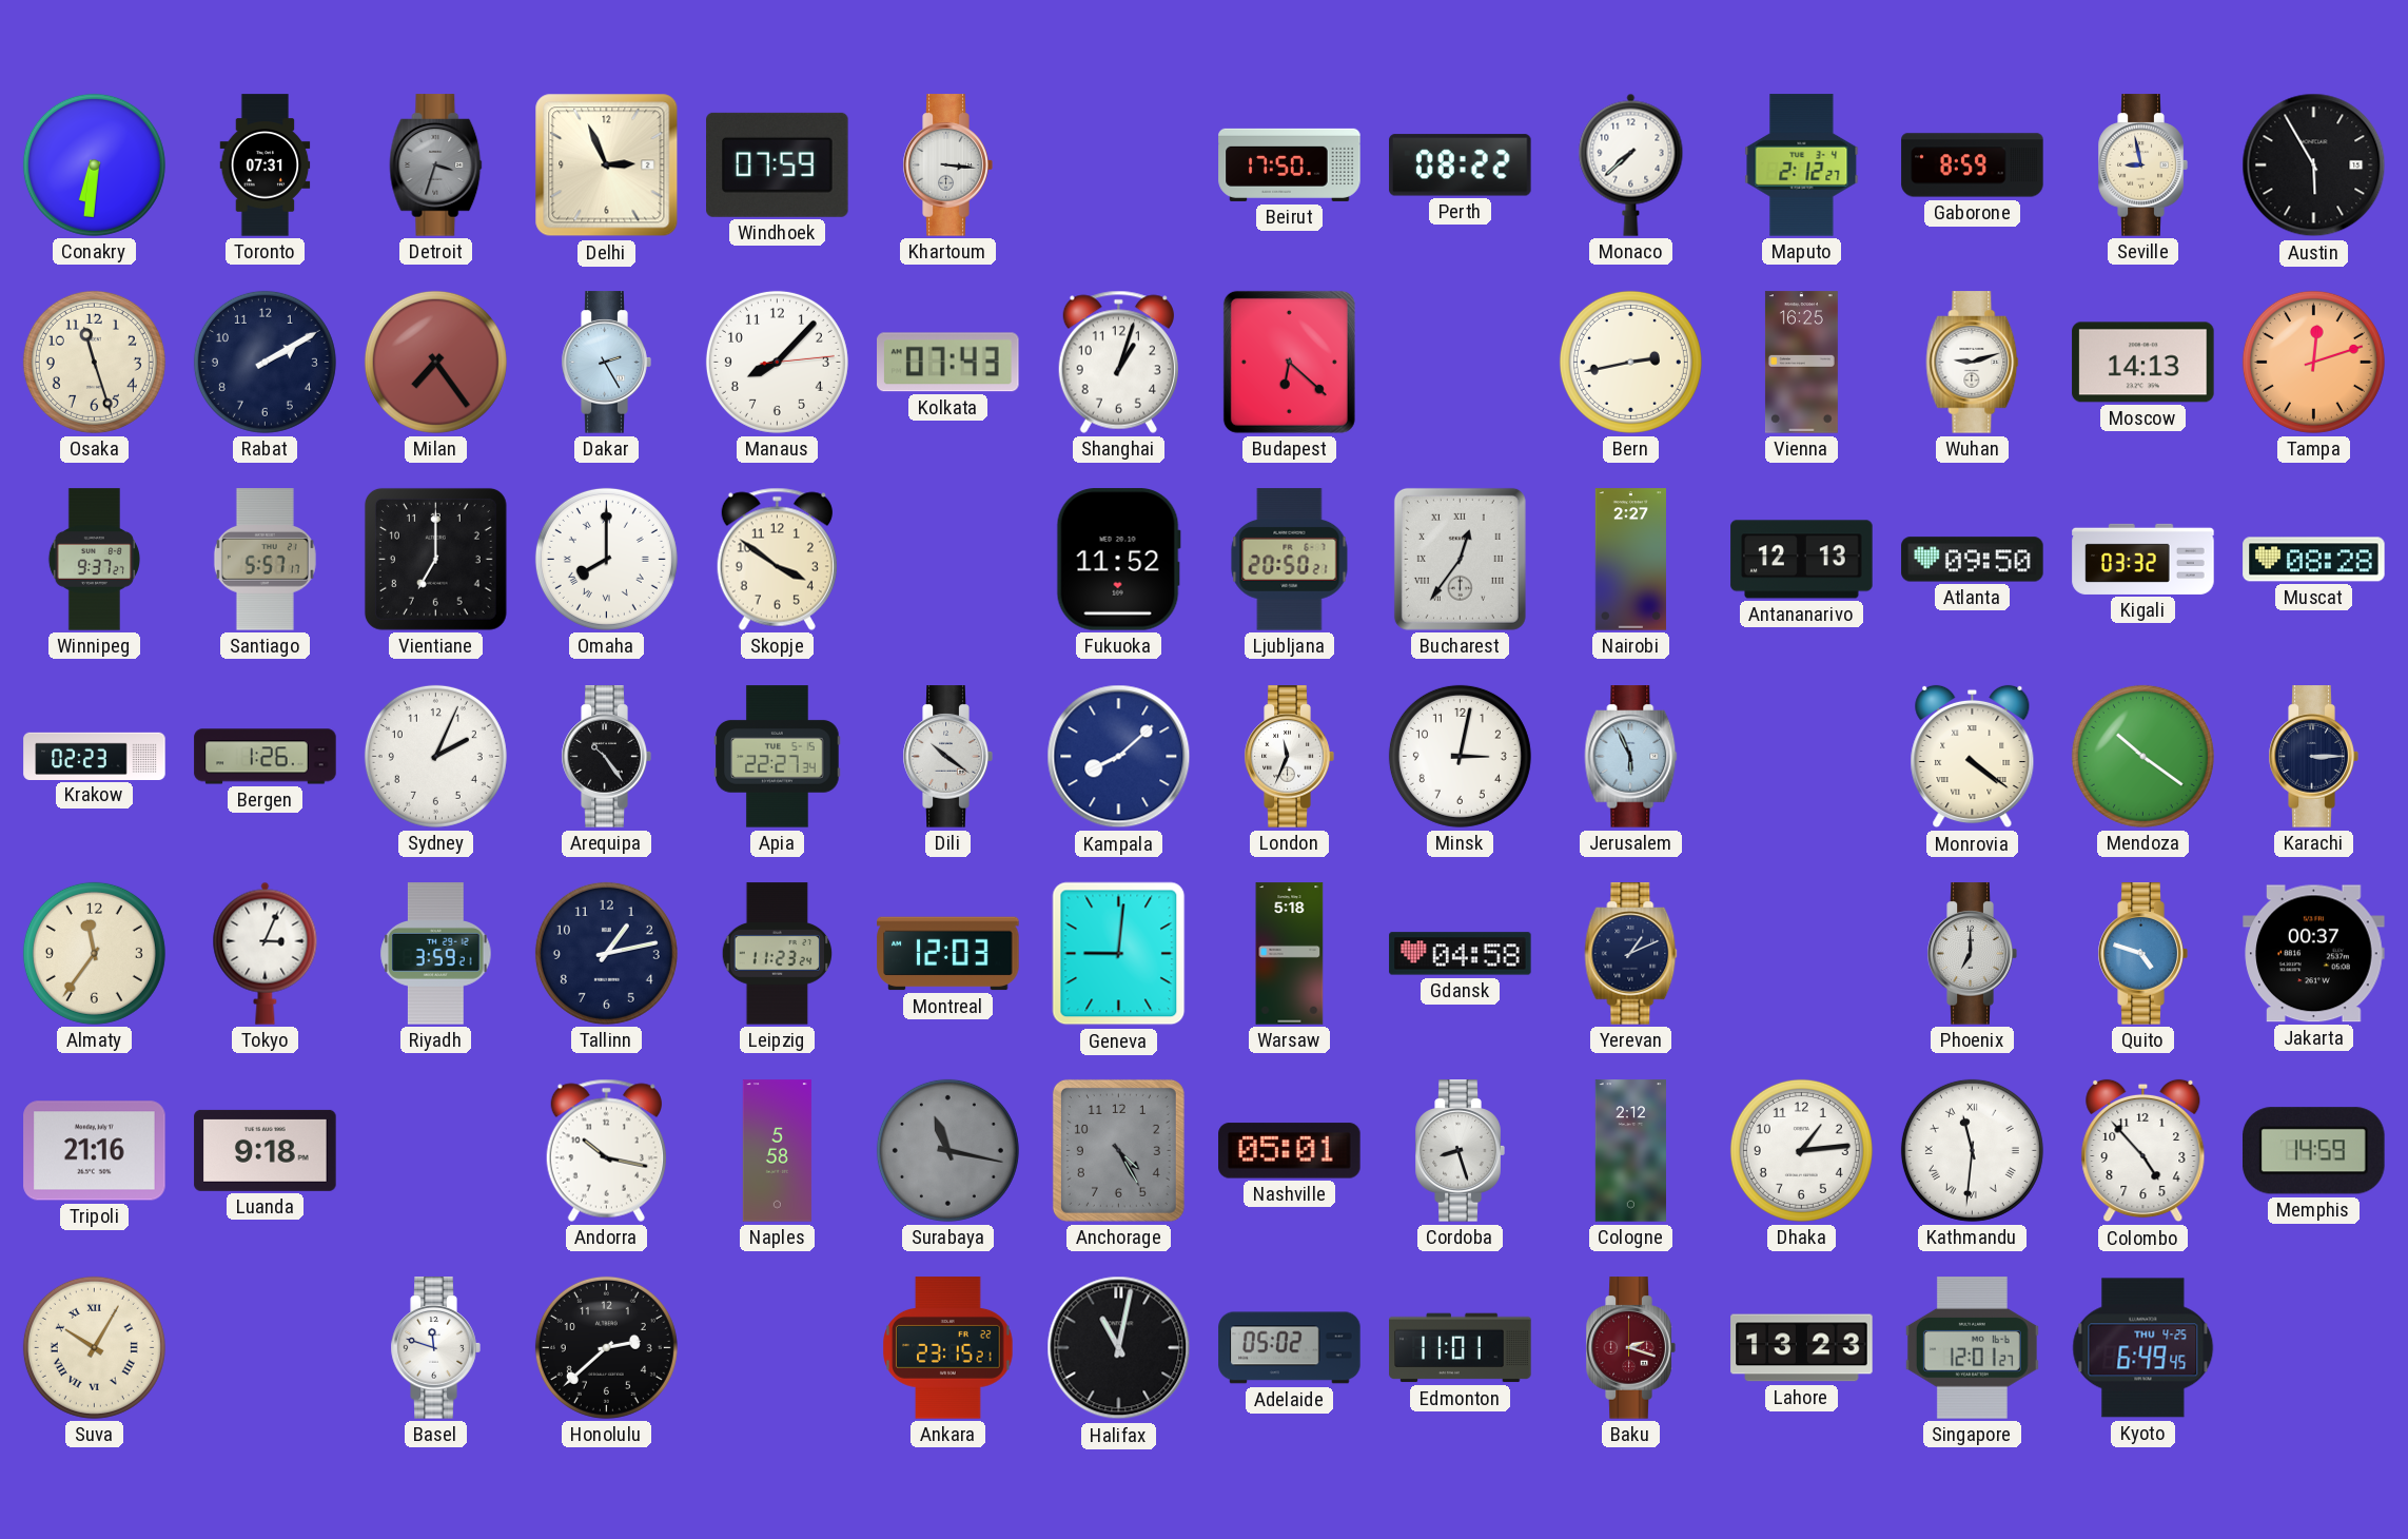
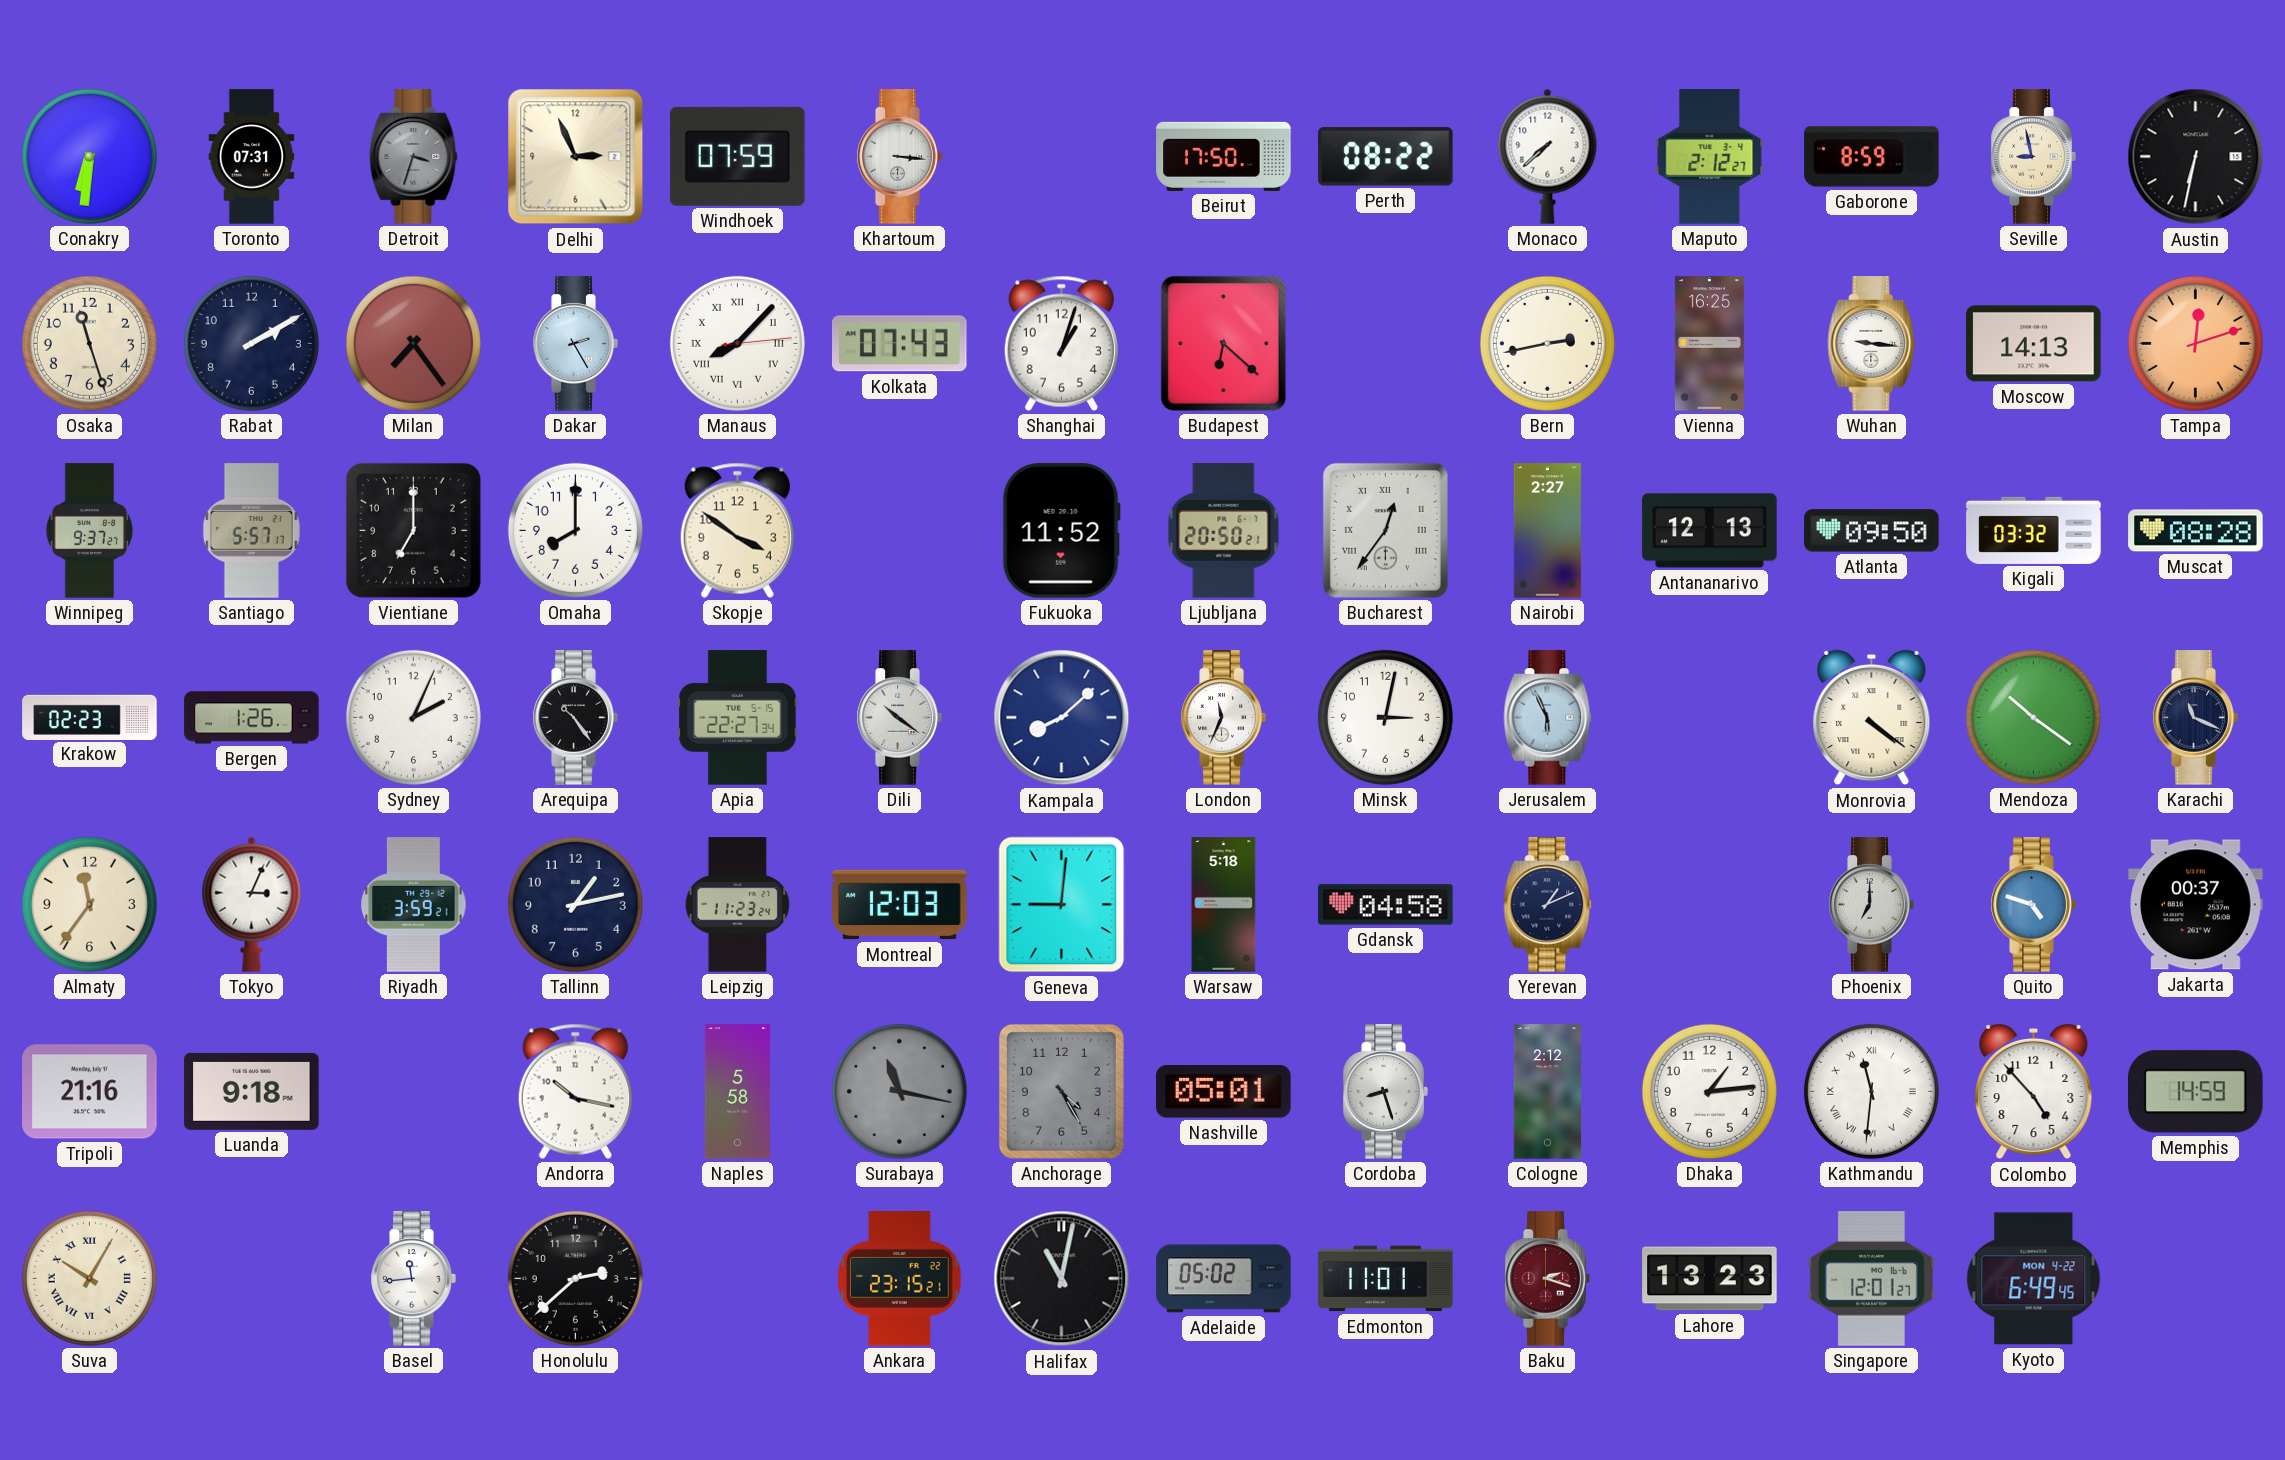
Austin: 5:55 -> 6:32
Manaus numerals: Arabic -> Roman
Wuhan: 9:12 -> 9:16
Omaha numerals: Roman -> Arabic
Karachi: 3:15 -> 11:19
Basel: 11:48 -> 11:44
Kyoto date: THU 4-25 -> MON 4-22
